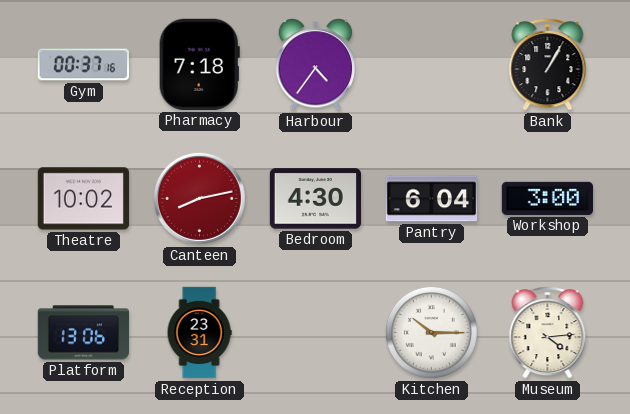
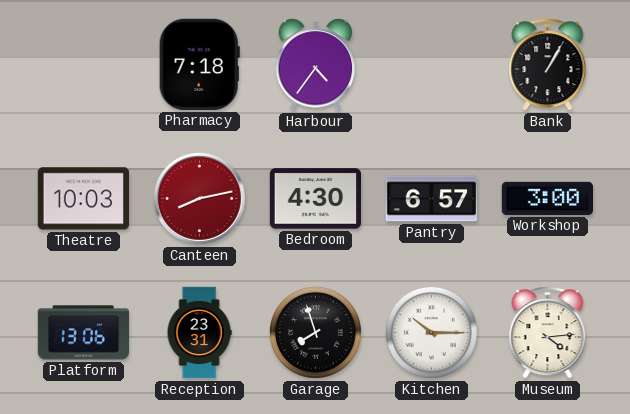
Gym: 00:37 -> none
Theatre: 10:02 -> 10:03
Pantry: 6:04 -> 6:57
Garage: none -> 7:57
